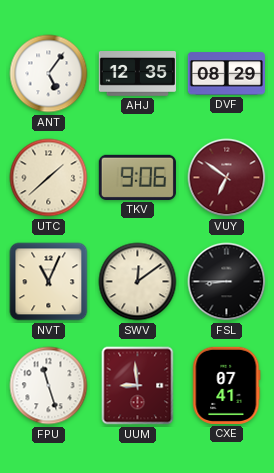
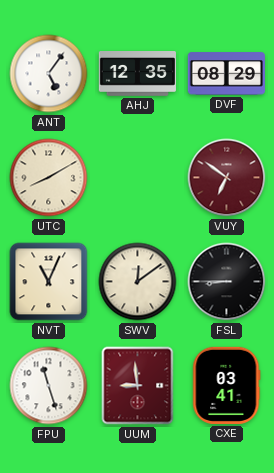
UTC: 1:38 -> 8:10
TKV: 9:06 -> none
CXE: 07:41 -> 03:41
